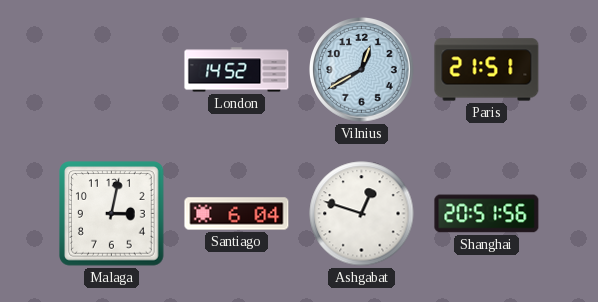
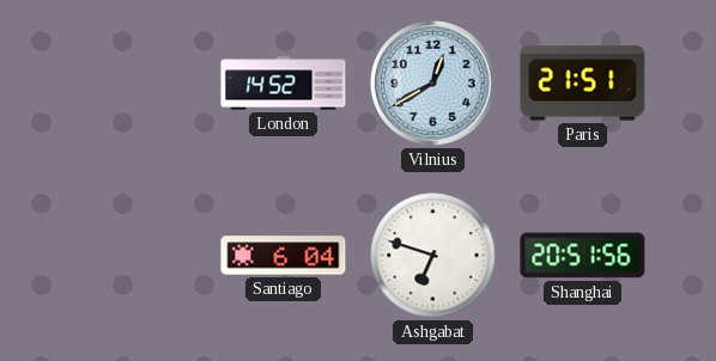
Malaga: 3:02 -> none
Ashgabat: 12:48 -> 6:48
